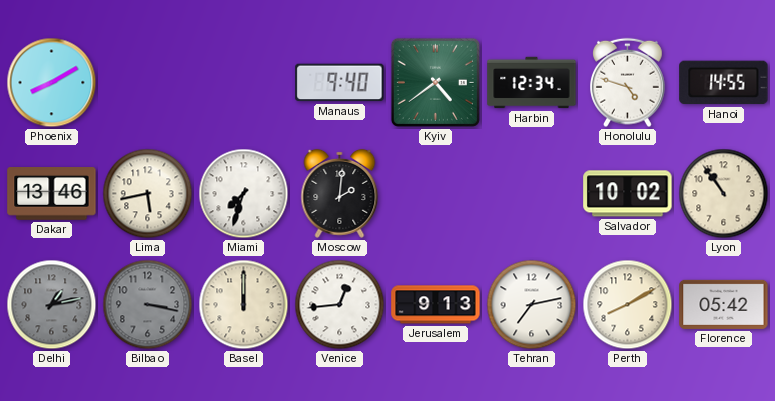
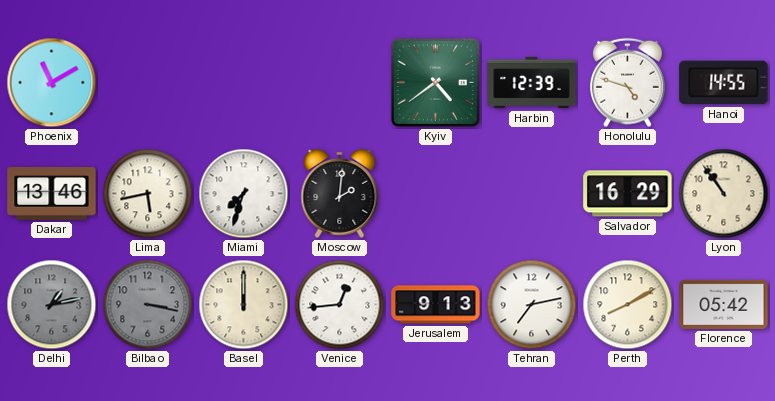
Phoenix: 8:10 -> 11:10
Manaus: 9:40 -> none
Harbin: 12:34 -> 12:39
Salvador: 10:02 -> 16:29
